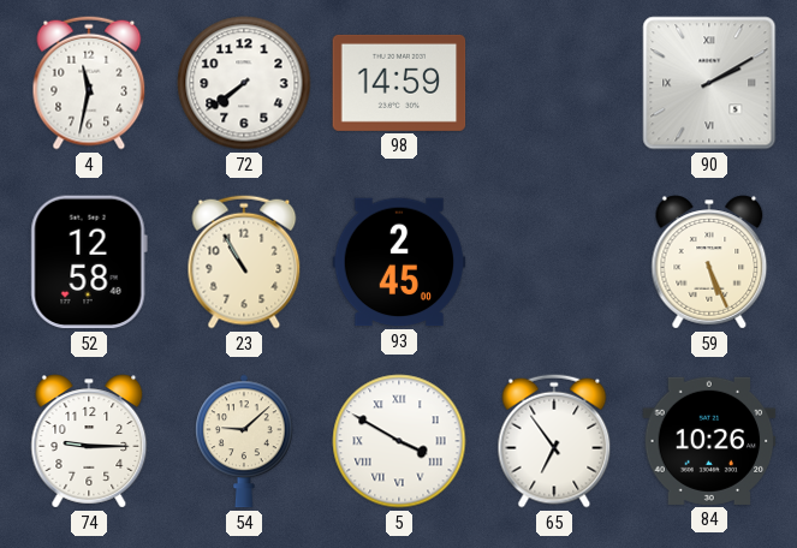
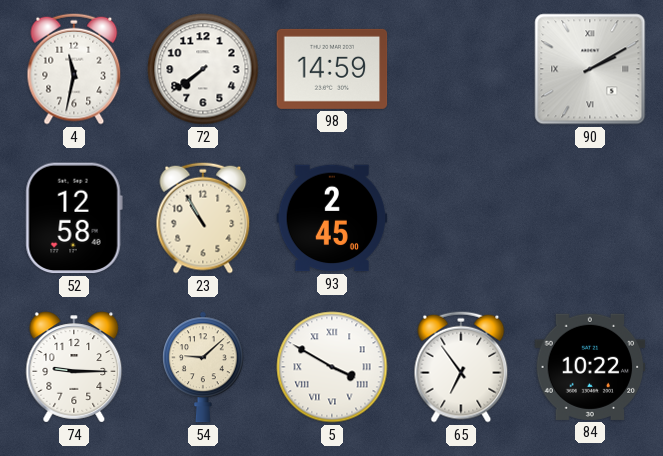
59: 5:26 -> none
84: 10:26 -> 10:22
